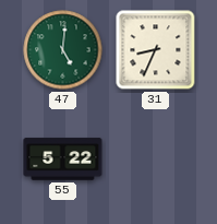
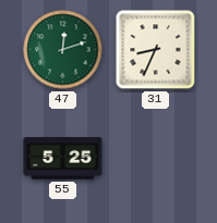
47: 5:01 -> 12:12
55: 5:22 -> 5:25
